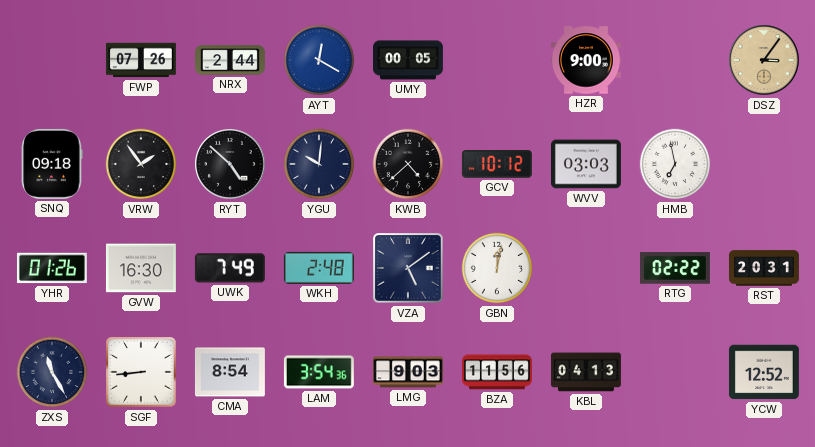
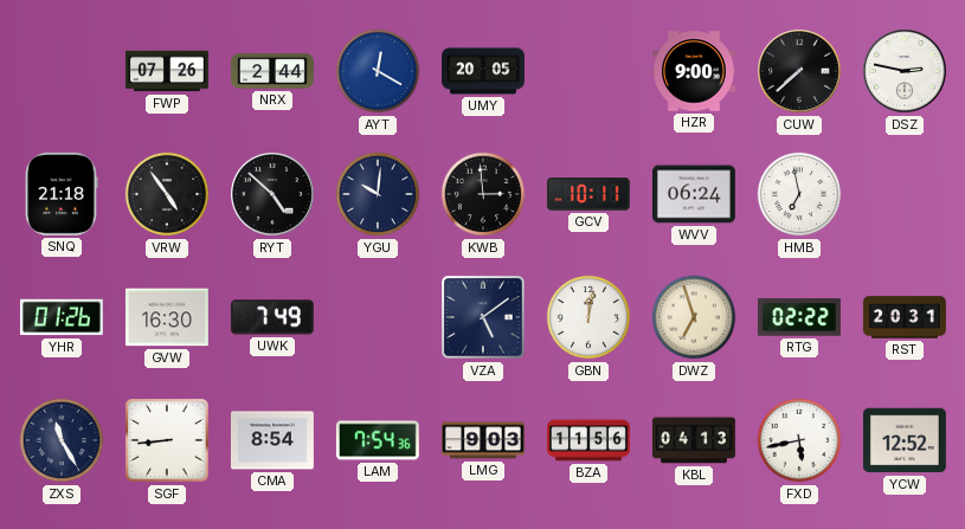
UMY: 00:05 -> 20:05
CUW: none -> 7:38
DSZ: 3:06 -> 2:47
DSZ dial: champagne -> white
SNQ: 09:18 -> 21:18
VRW: 1:54 -> 4:54
KWB: 4:38 -> 2:59
GCV: 10:12 -> 10:11
WVV: 03:03 -> 06:24
WKH: 2:48 -> none
DWZ: none -> 6:57
LAM: 3:54 -> 7:54
FXD: none -> 5:43
